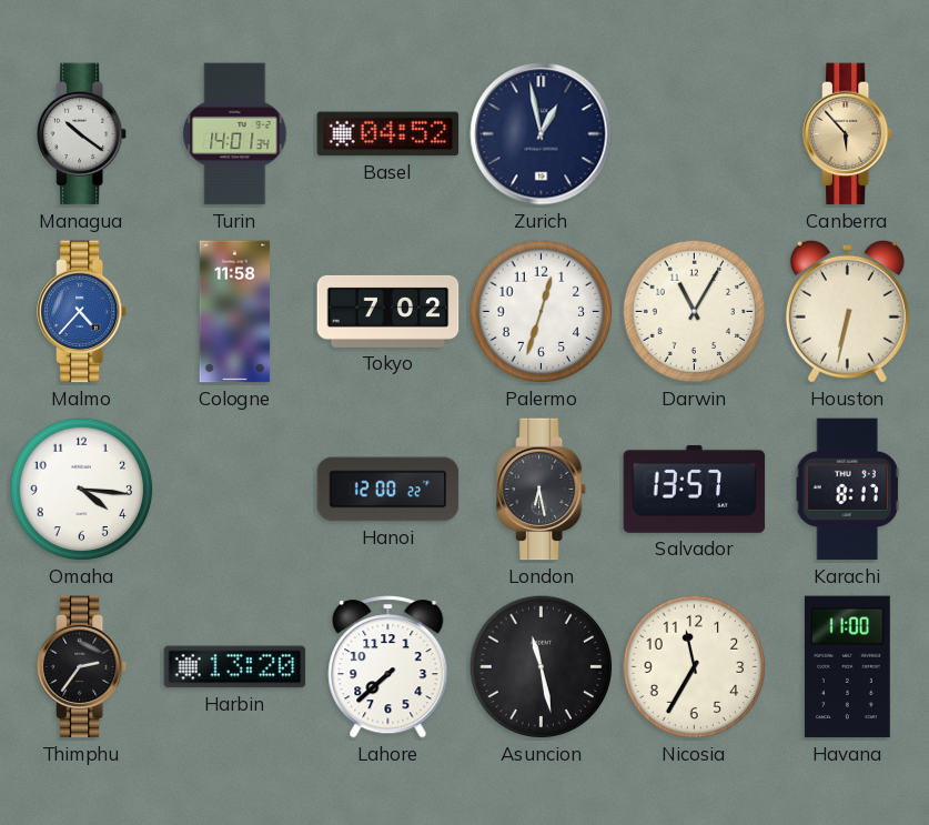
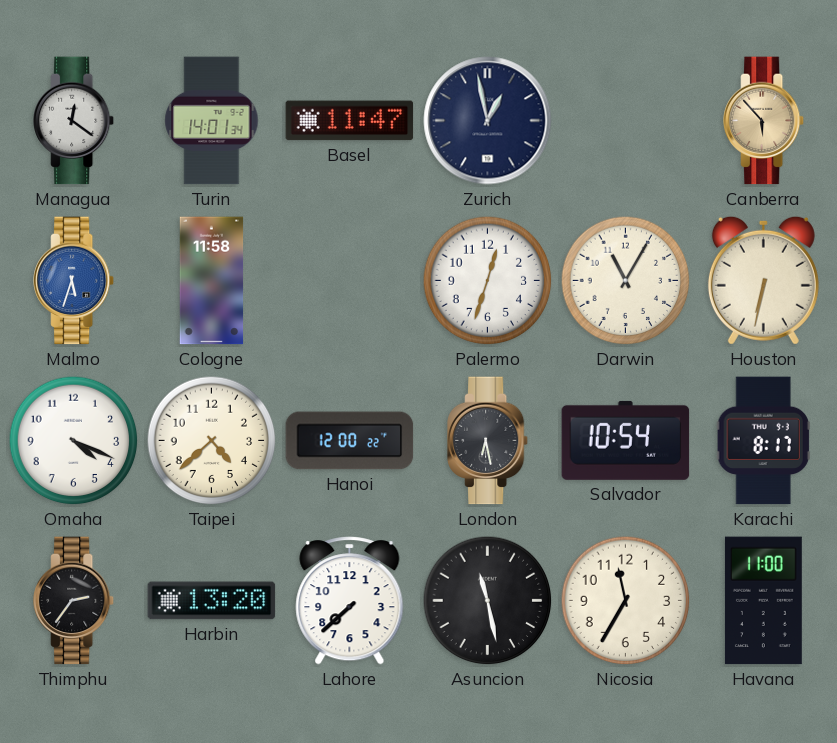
Managua: 10:21 -> 12:21
Basel: 04:52 -> 11:47
Malmo: 4:37 -> 5:33
Tokyo: 7:02 -> none
Omaha: 4:16 -> 4:19
Taipei: none -> 4:38
Salvador: 13:57 -> 10:54
